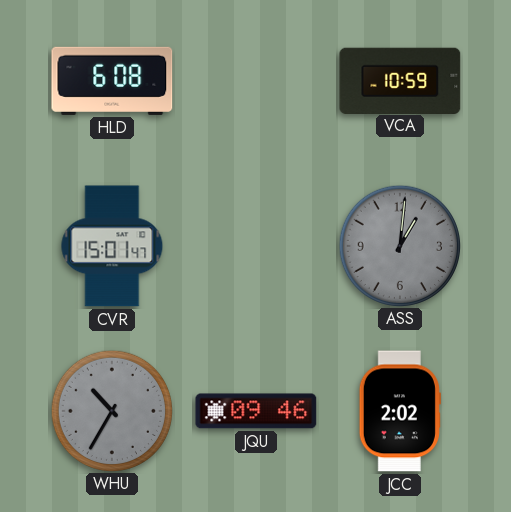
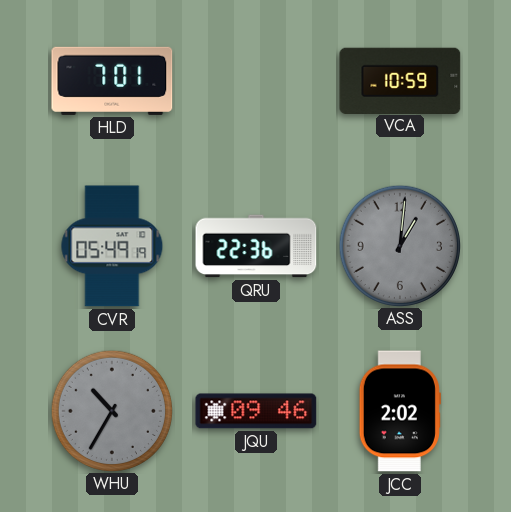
HLD: 6:08 -> 7:01
CVR: 15:01 -> 05:49
QRU: none -> 22:36
